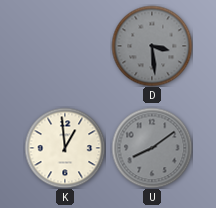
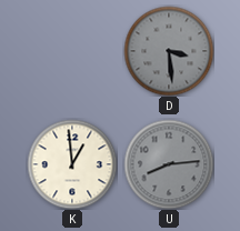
U: 8:09 -> 8:14
